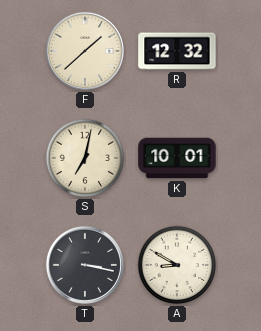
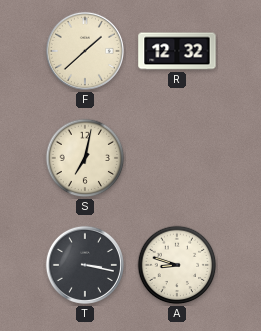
K: 10:01 -> none
A: 8:50 -> 8:48
